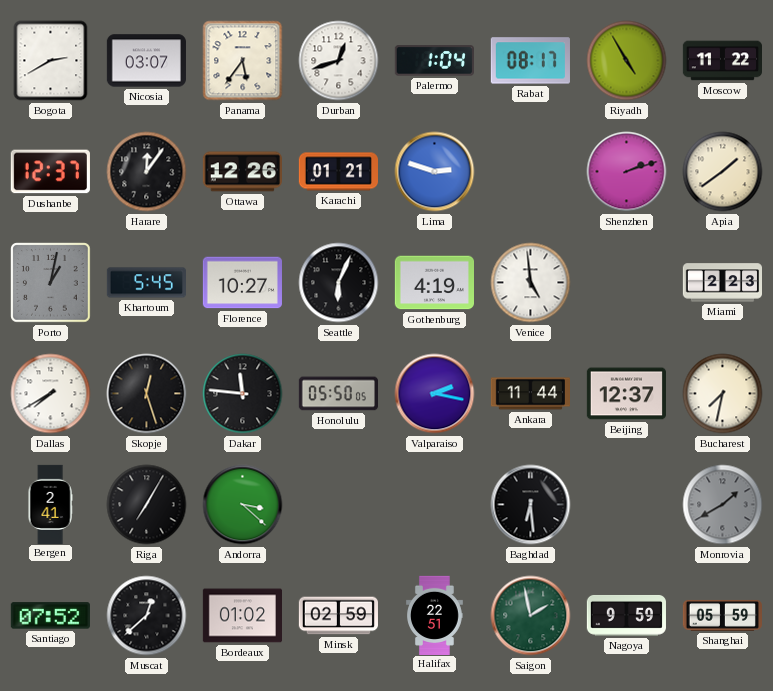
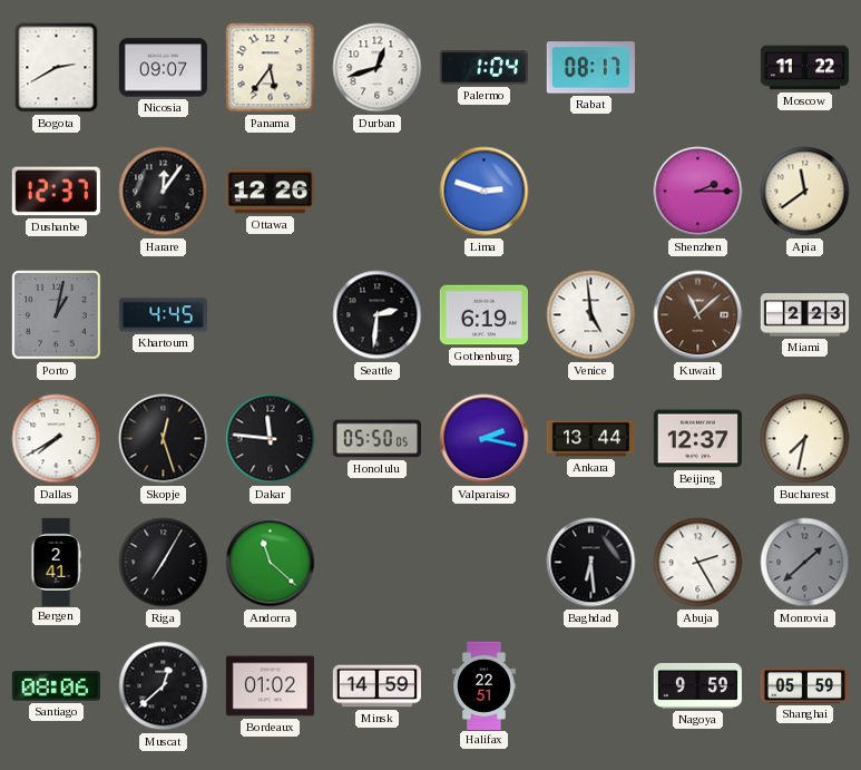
Nicosia: 03:07 -> 09:07
Riyadh: 4:55 -> none
Karachi: 01:21 -> none
Shenzhen: 2:12 -> 2:15
Apia: 1:39 -> 11:39
Khartoum: 5:45 -> 4:45
Florence: 10:27 -> none
Seattle: 6:04 -> 2:31
Gothenburg: 4:19 -> 6:19
Kuwait: none -> 11:08
Ankara: 11:44 -> 13:44
Andorra: 3:22 -> 11:22
Abuja: none -> 2:25
Monrovia: 1:40 -> 1:38
Santiago: 07:52 -> 08:06
Minsk: 02:59 -> 14:59
Saigon: 1:58 -> none
